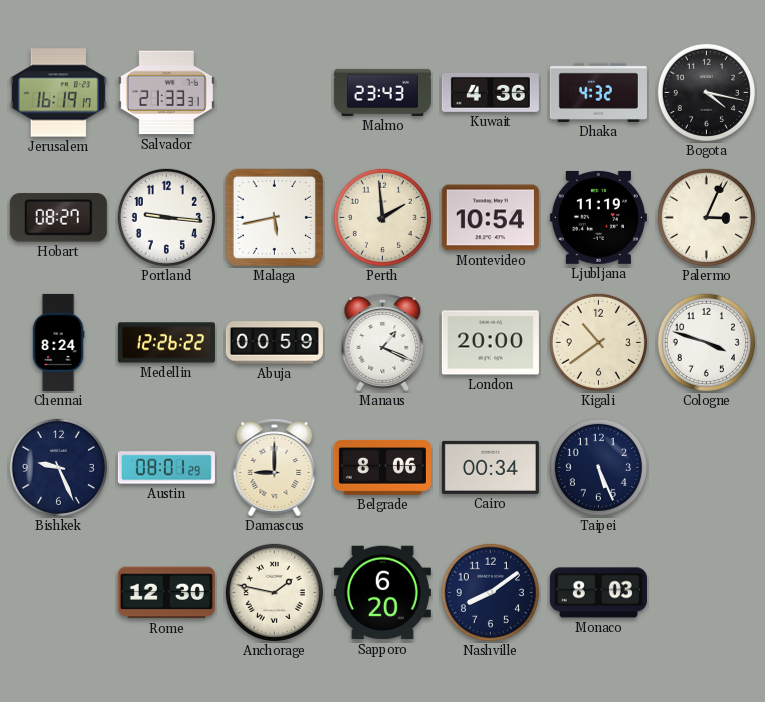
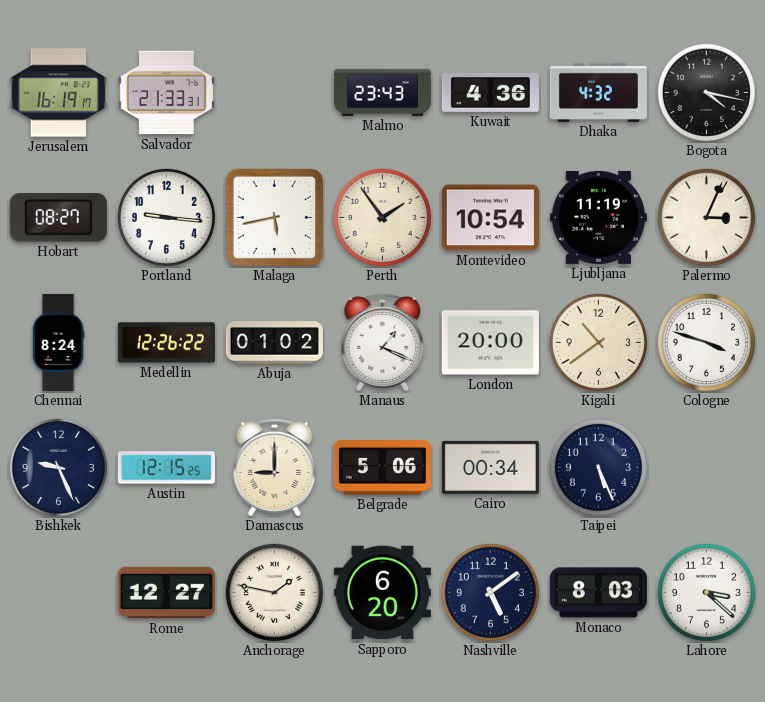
Perth: 1:59 -> 1:54
Abuja: 00:59 -> 01:02
Austin: 08:01 -> 12:15
Belgrade: 8:06 -> 5:06
Rome: 12:30 -> 12:27
Nashville: 8:09 -> 5:09
Lahore: none -> 3:22
